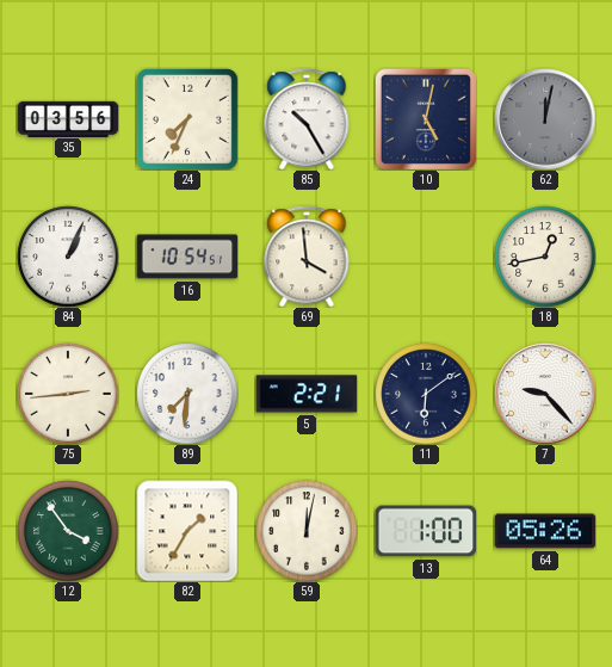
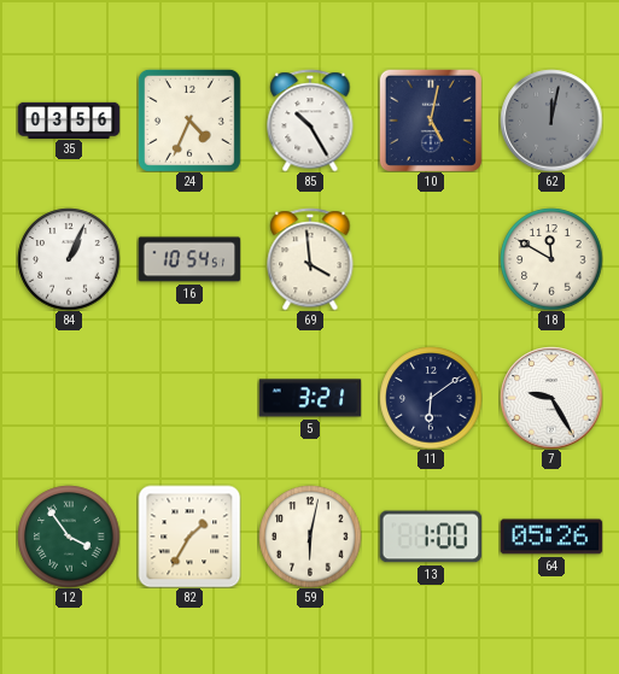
24: 7:34 -> 4:34
18: 12:43 -> 11:50
75: 2:44 -> none
89: 7:31 -> none
5: 2:21 -> 3:21
7: 9:23 -> 9:25
59: 12:02 -> 6:02
